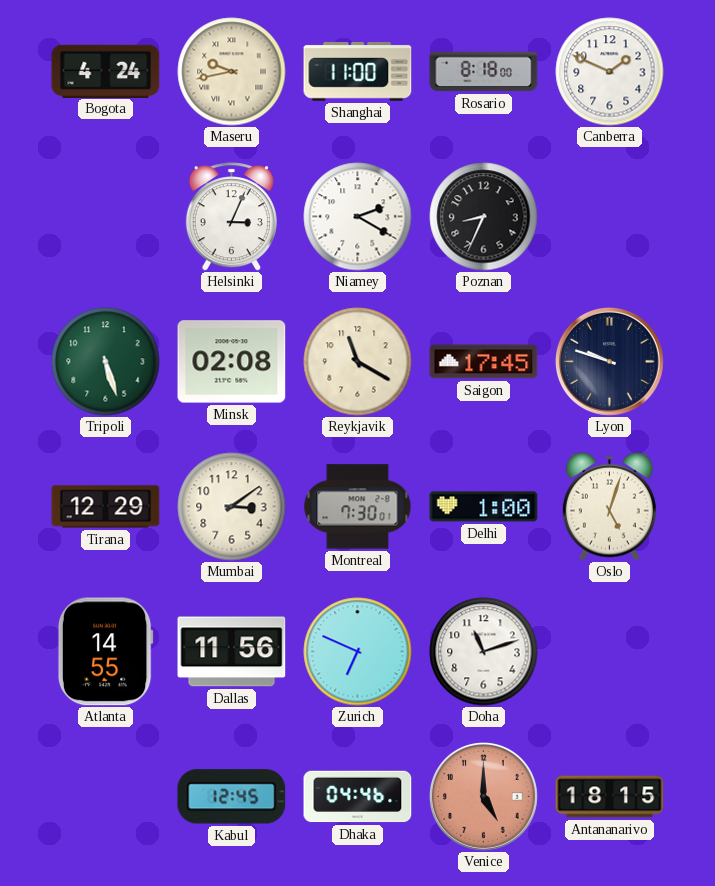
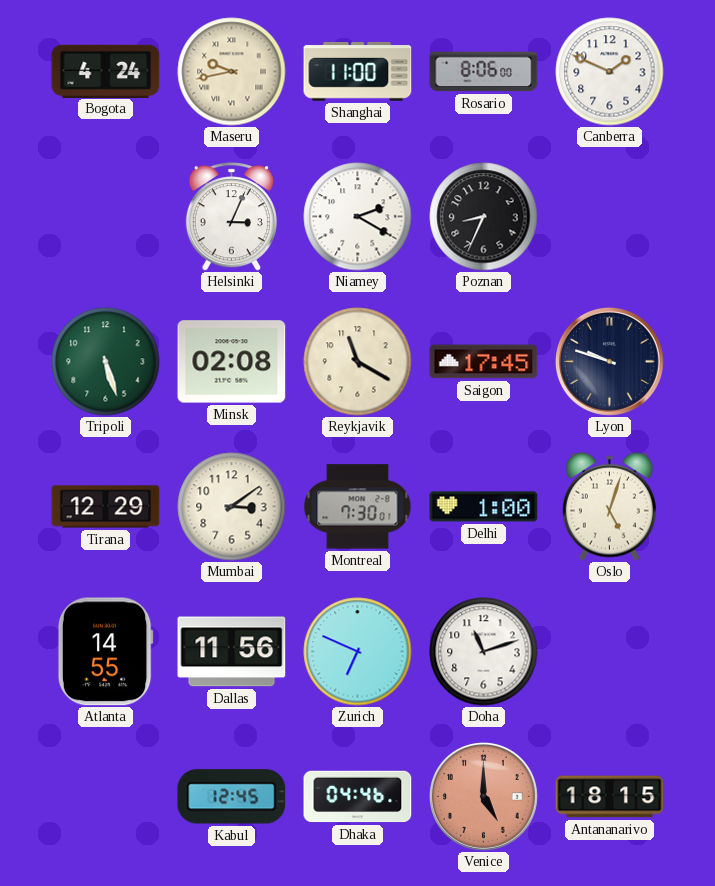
Rosario: 8:18 -> 8:06
